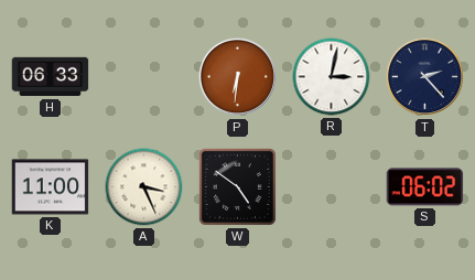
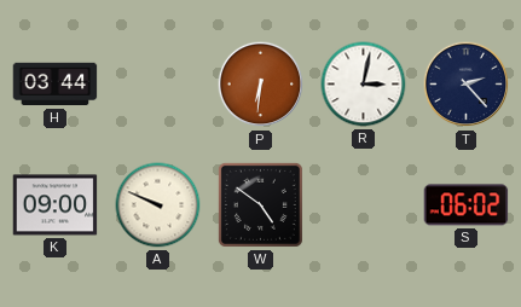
H: 06:33 -> 03:44
K: 11:00 -> 09:00
A: 3:26 -> 9:49
